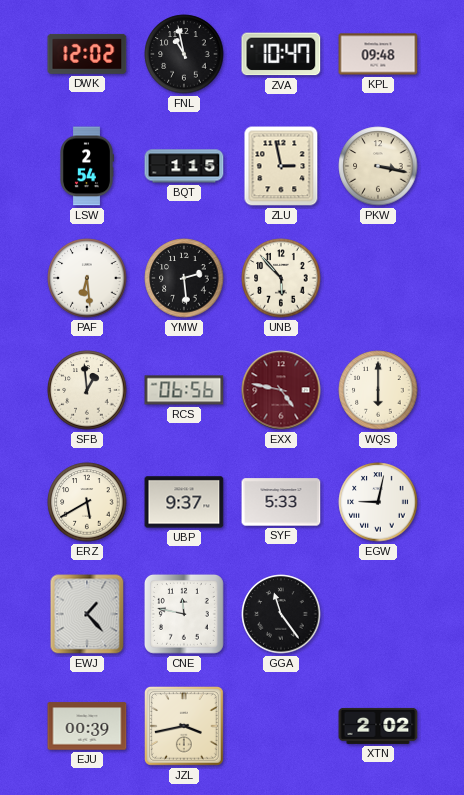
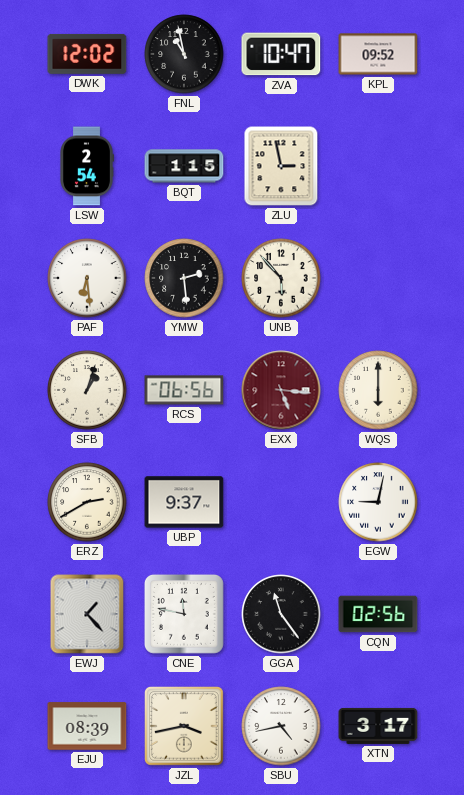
KPL: 09:48 -> 09:52
PKW: 3:17 -> none
SFB: 12:59 -> 1:03
EXX: 4:47 -> 5:16
ERZ: 5:40 -> 2:40
SYF: 5:33 -> none
CQN: none -> 02:56
EJU: 00:39 -> 08:39
SBU: none -> 4:43
XTN: 2:02 -> 3:17
